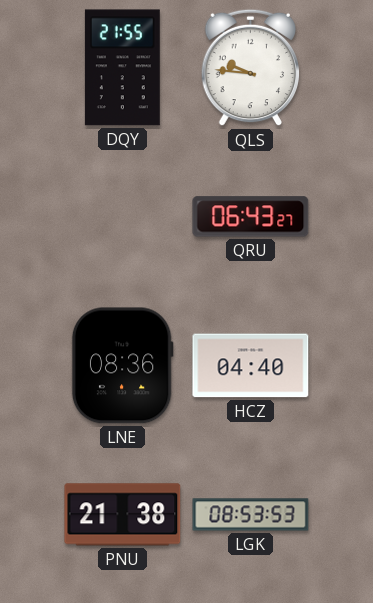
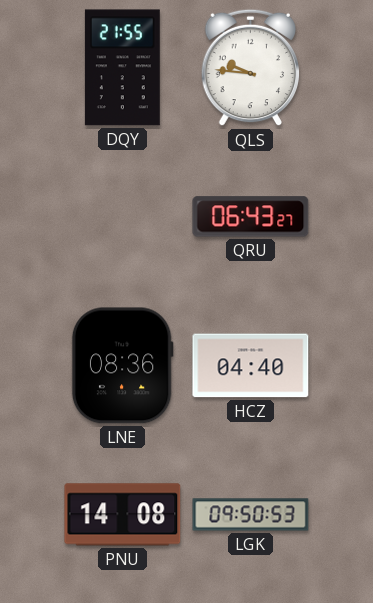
PNU: 21:38 -> 14:08
LGK: 08:53 -> 09:50
